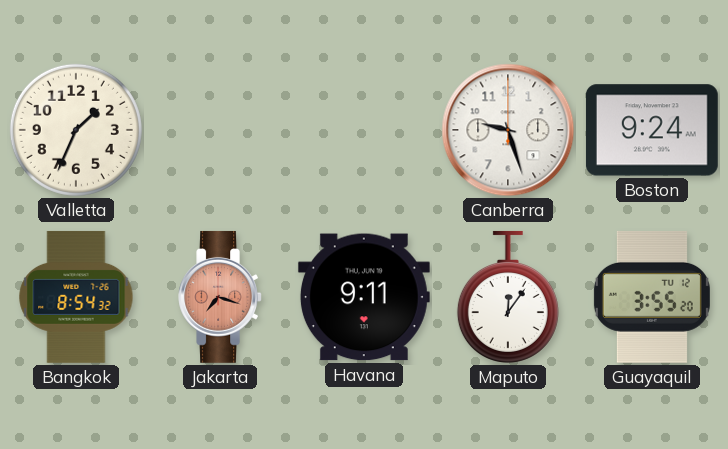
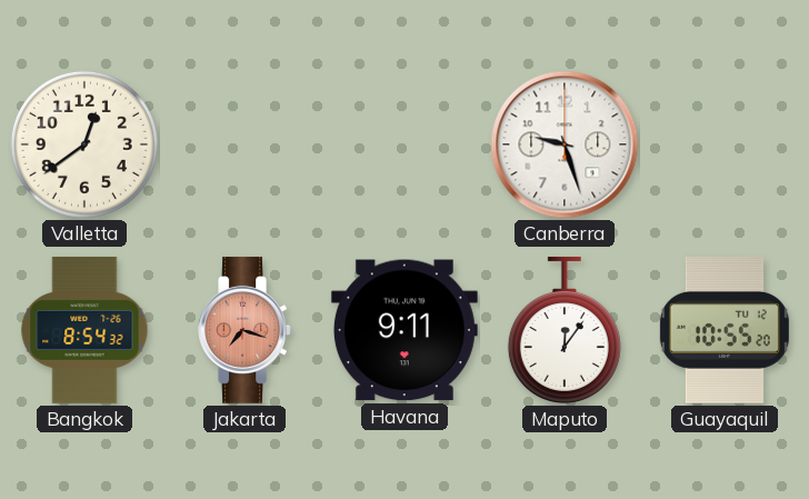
Valletta: 1:34 -> 12:39
Boston: 9:24 -> none
Guayaquil: 3:55 -> 10:55
